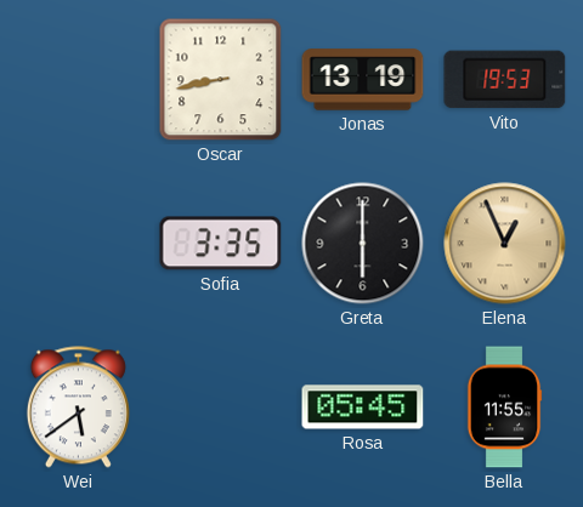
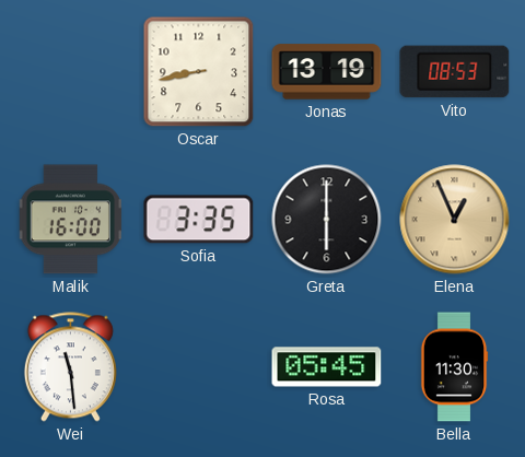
Vito: 19:53 -> 08:53
Malik: none -> 16:00
Wei: 5:39 -> 11:29
Bella: 11:55 -> 11:30
